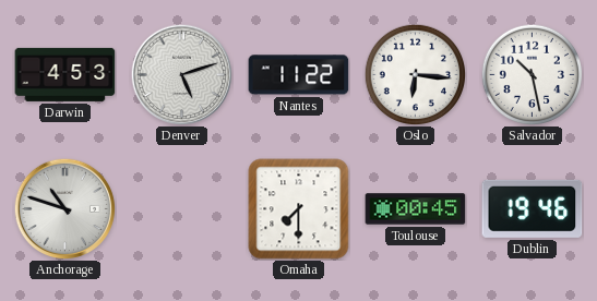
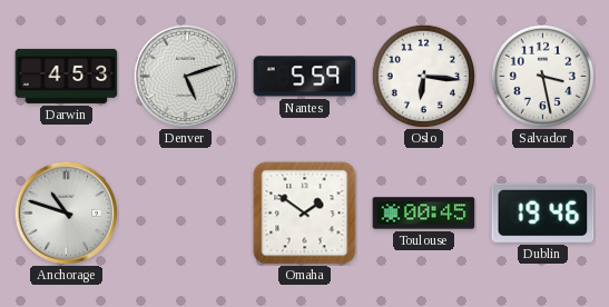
Nantes: 11:22 -> 5:59
Salvador: 10:28 -> 3:28
Omaha: 7:30 -> 1:51
